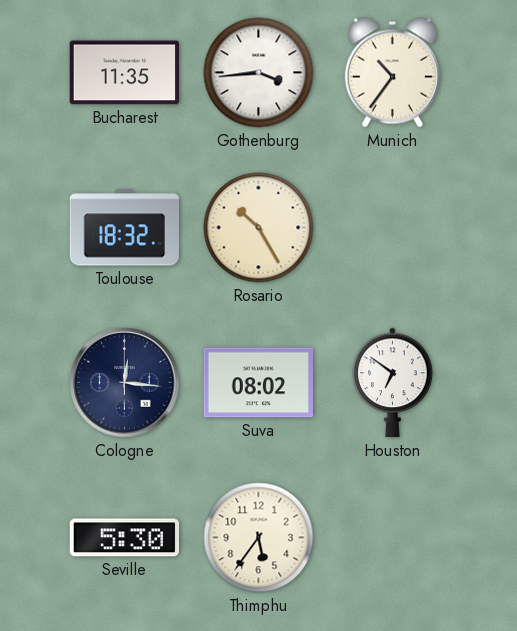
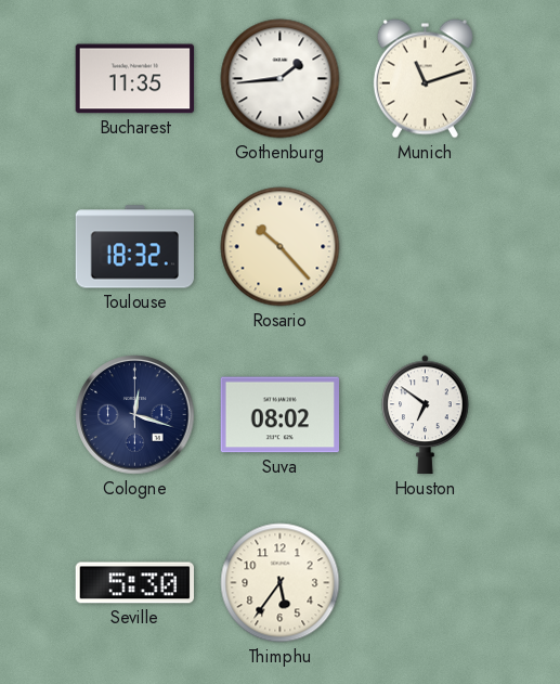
Gothenburg: 3:44 -> 1:44
Munich: 10:36 -> 11:12
Rosario: 10:25 -> 10:23
Cologne: 12:16 -> 12:18
